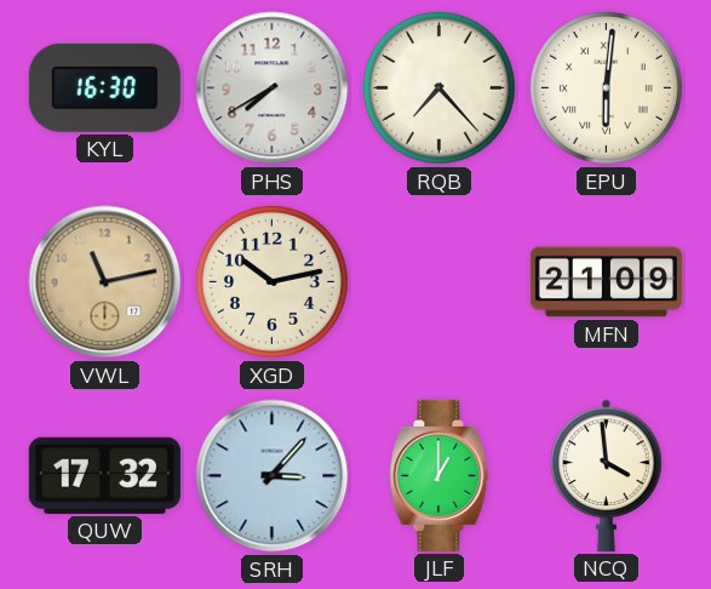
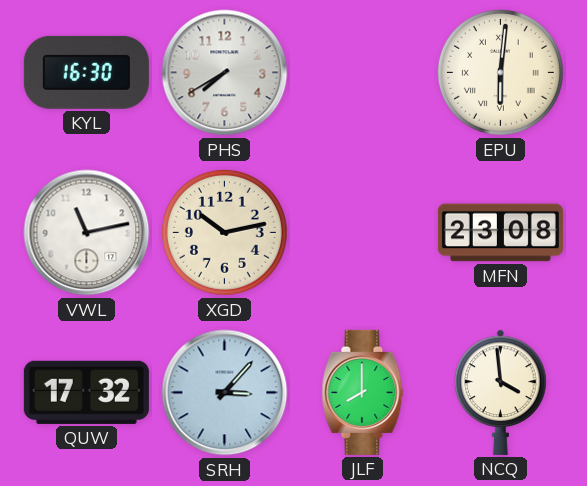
RQB: 7:23 -> none
VWL dial: champagne -> white
MFN: 21:09 -> 23:08
JLF: 1:00 -> 8:00
